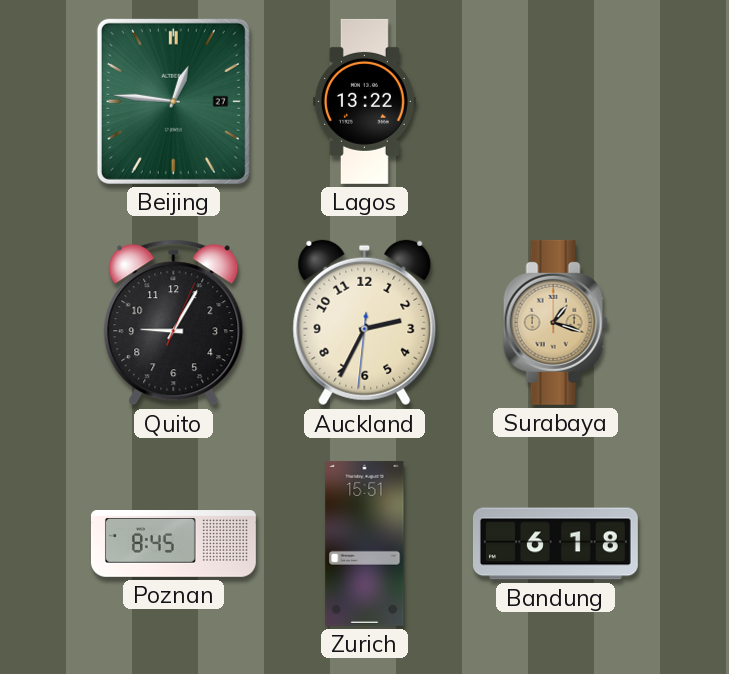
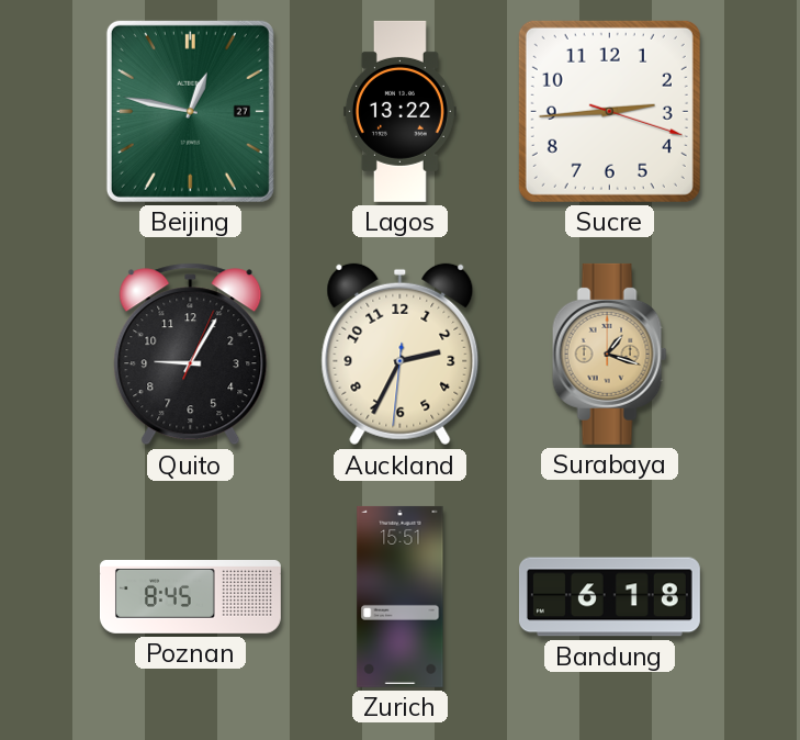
Beijing: 12:46 -> 12:47
Sucre: none -> 2:44
